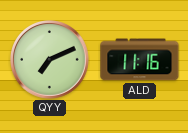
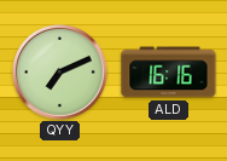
ALD: 11:16 -> 16:16
